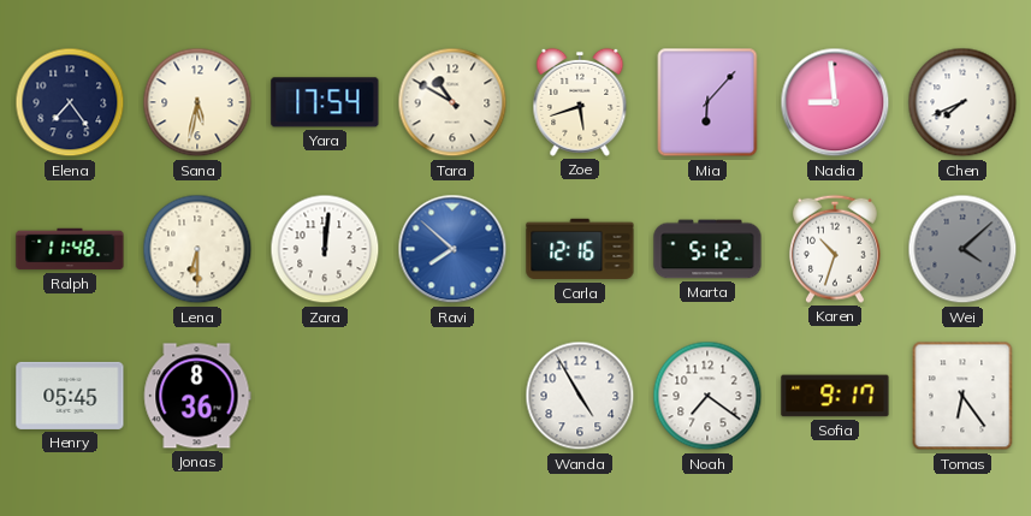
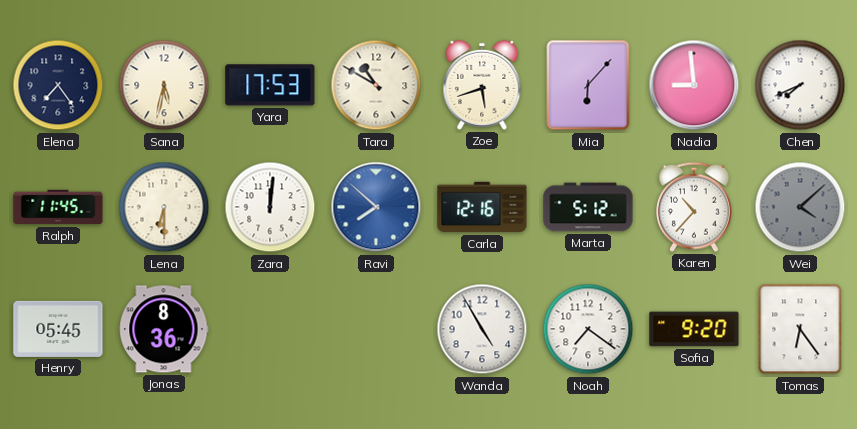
Yara: 17:54 -> 17:53
Ralph: 11:48 -> 11:45
Karen: 10:33 -> 10:37
Sofia: 9:17 -> 9:20
